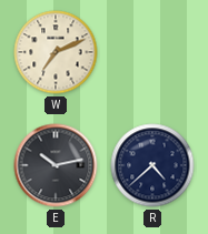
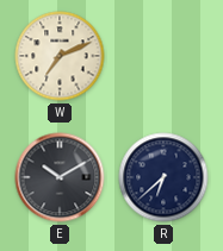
E: 10:13 -> 10:10
R: 4:38 -> 6:38
